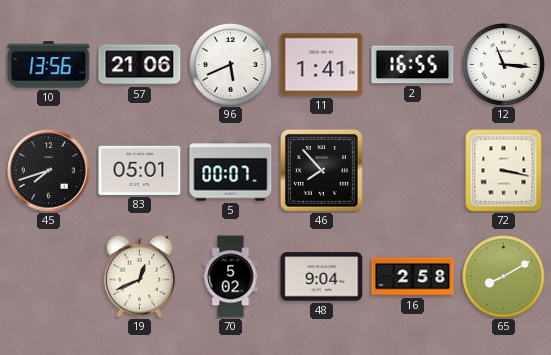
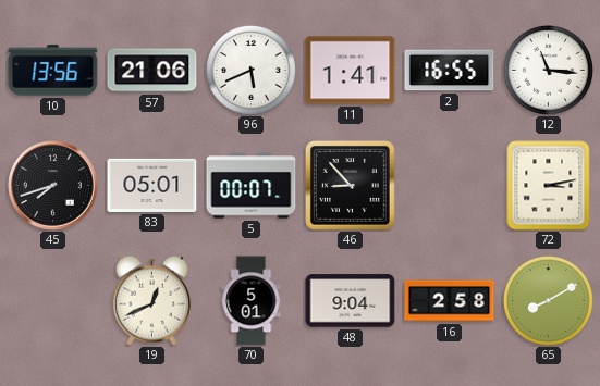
46: 7:53 -> 8:53
72: 3:17 -> 3:13
70: 5:02 -> 5:01
